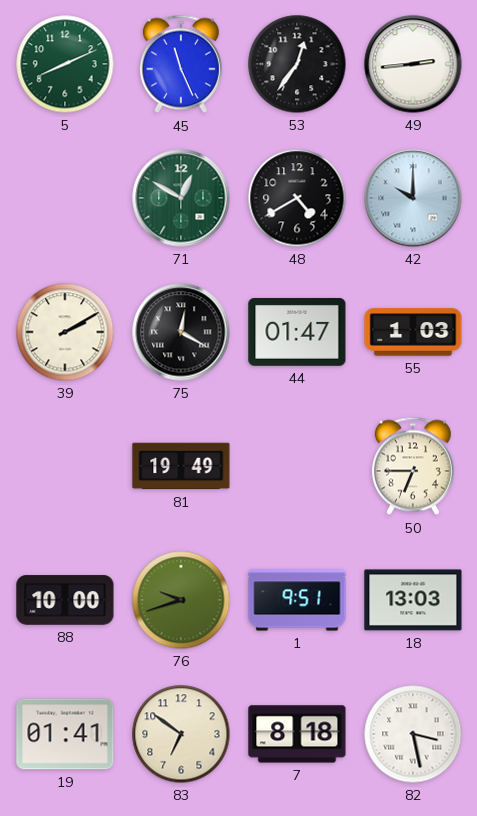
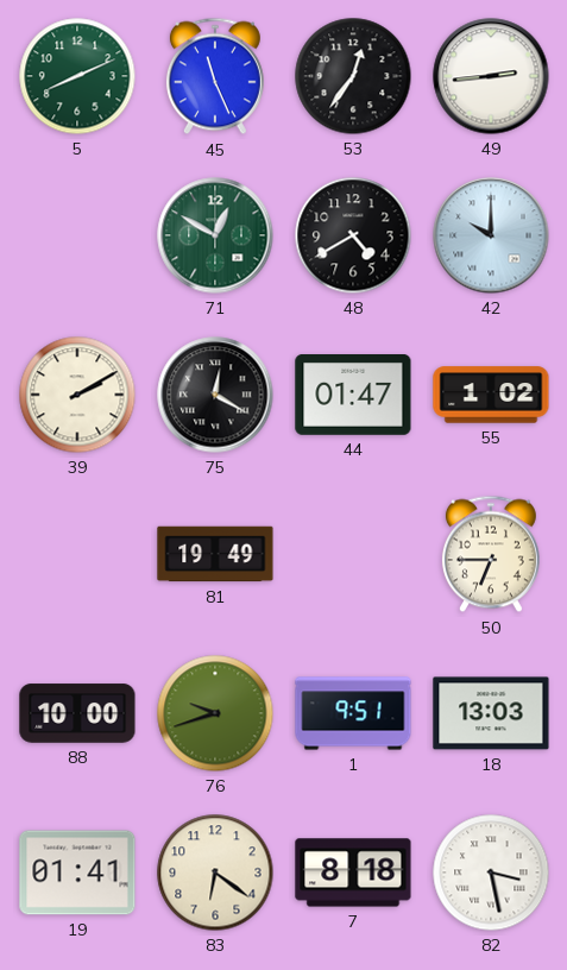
55: 1:03 -> 1:02
83: 6:51 -> 6:21
